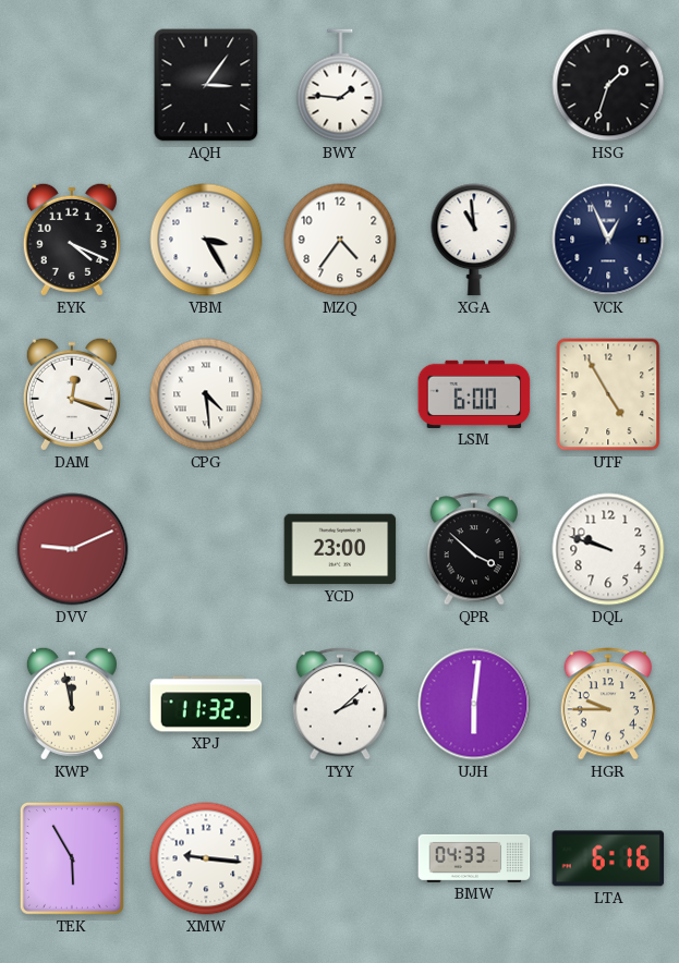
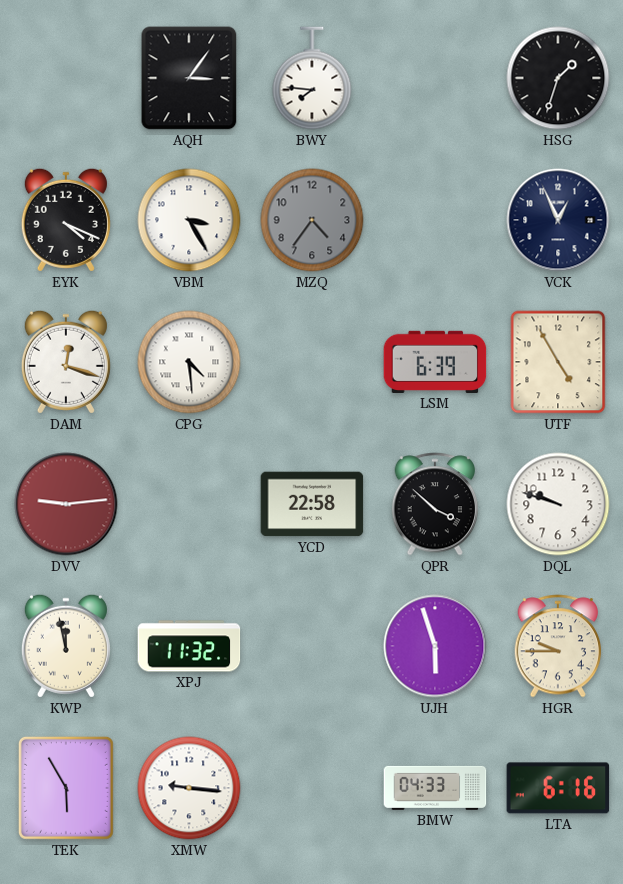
BWY: 1:46 -> 7:46
MZQ dial: white -> grey
XGA: 10:59 -> none
LSM: 6:00 -> 6:39
DVV: 9:11 -> 9:14
YCD: 23:00 -> 22:58
TYY: 2:08 -> none
UJH: 6:01 -> 5:57
